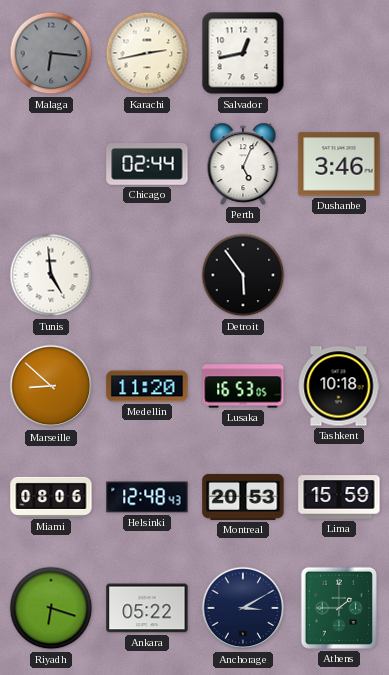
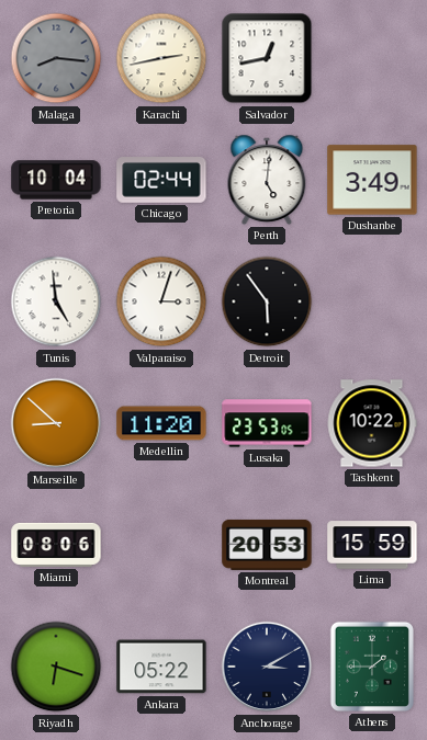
Malaga: 6:16 -> 8:16
Pretoria: none -> 10:04
Perth: 5:04 -> 5:01
Dushanbe: 3:46 -> 3:49
Valparaiso: none -> 3:03
Lusaka: 16:53 -> 23:53
Tashkent: 10:18 -> 10:22
Helsinki: 12:48 -> none
